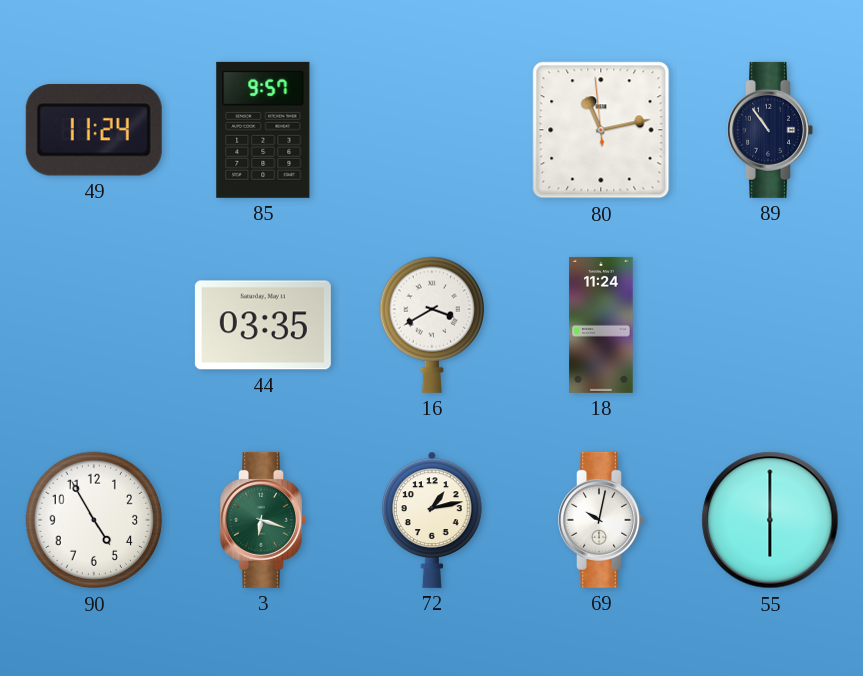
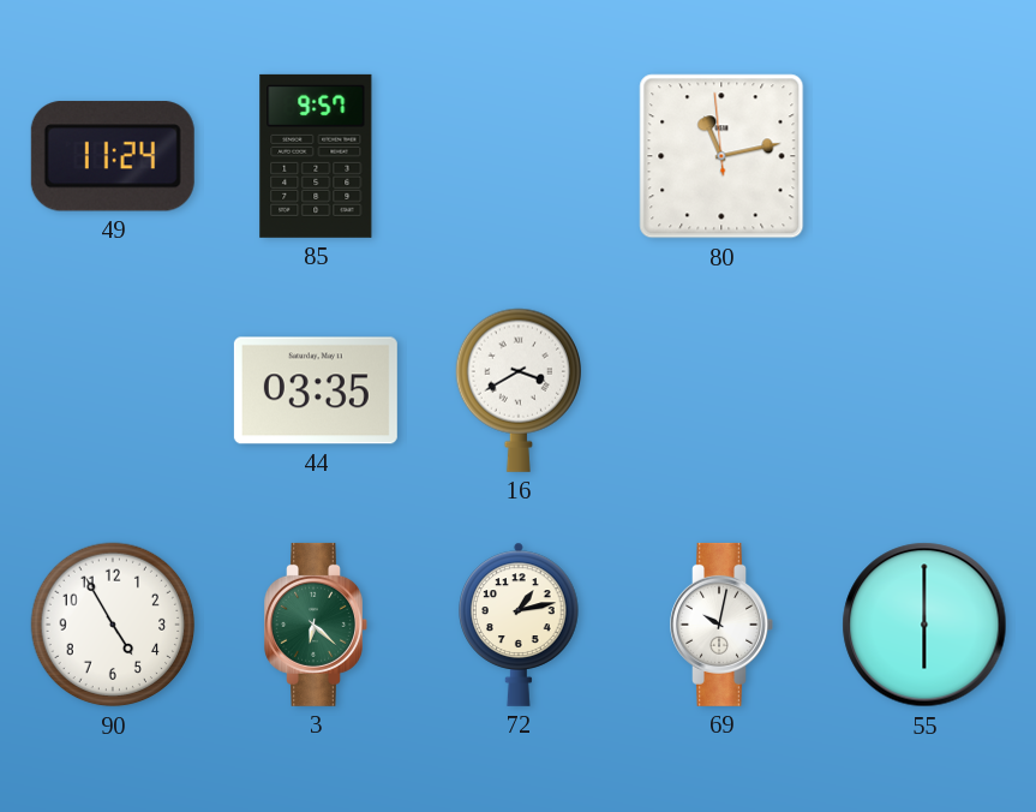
89: 10:54 -> none
18: 11:24 -> none
3: 6:18 -> 6:22
